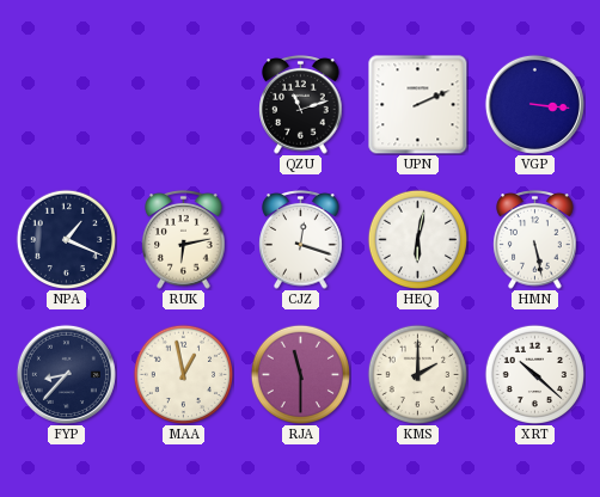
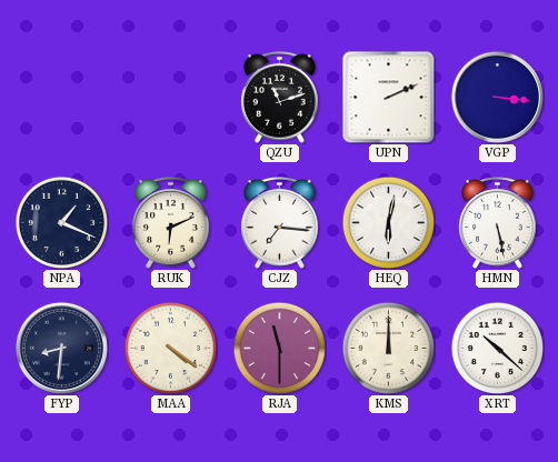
RUK: 6:13 -> 6:11
CJZ: 12:18 -> 7:16
FYP: 8:37 -> 8:31
MAA: 12:58 -> 4:21
KMS: 2:00 -> 12:00
